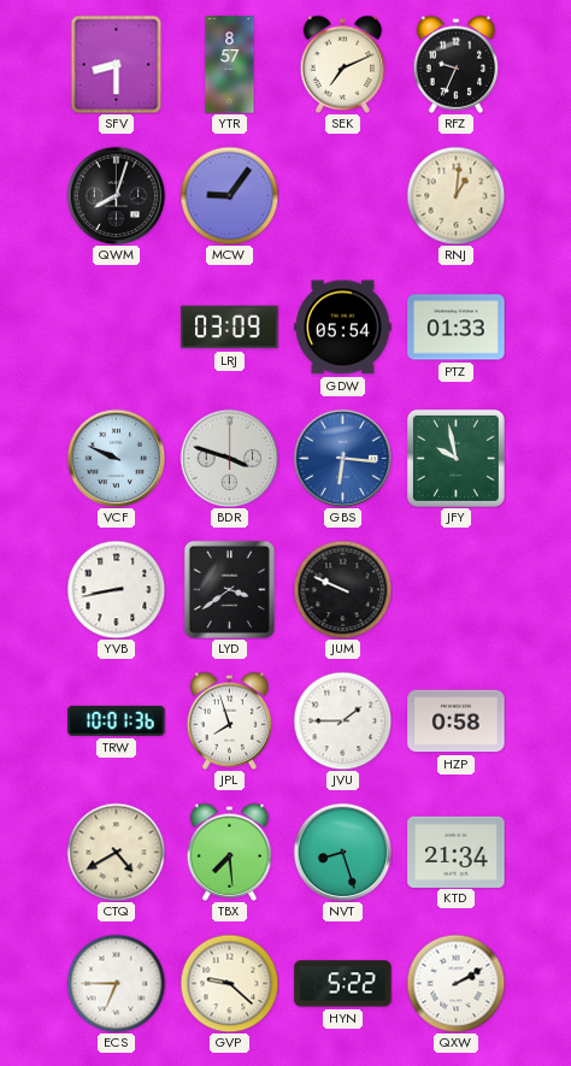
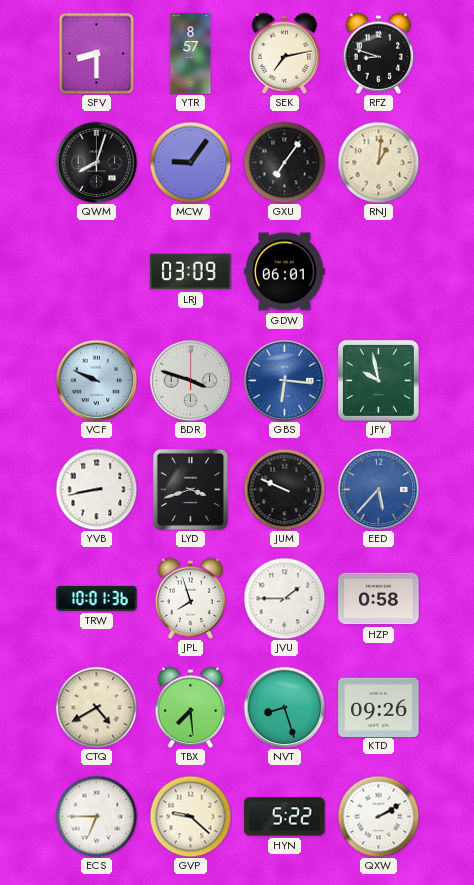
SEK: 7:11 -> 7:13
RFZ: 9:34 -> 8:48
GXU: none -> 7:06
GDW: 05:54 -> 06:01
PTZ: 01:33 -> none
LYD: 3:39 -> 3:42
EED: none -> 5:37
KTD: 21:34 -> 09:26
